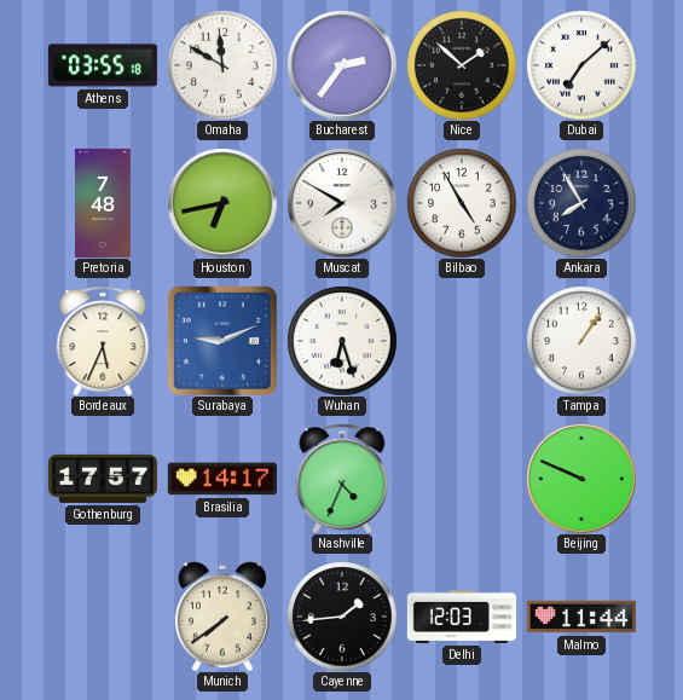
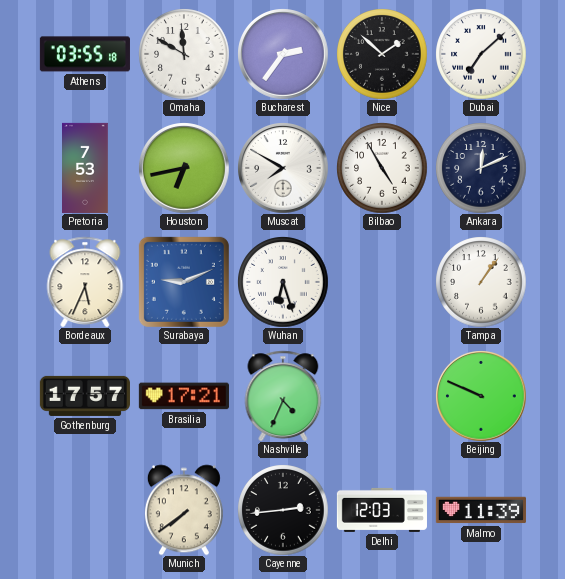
Pretoria: 7:48 -> 7:53
Ankara: 7:55 -> 12:11
Brasilia: 14:17 -> 17:21
Cayenne: 1:44 -> 2:44
Malmo: 11:44 -> 11:39
